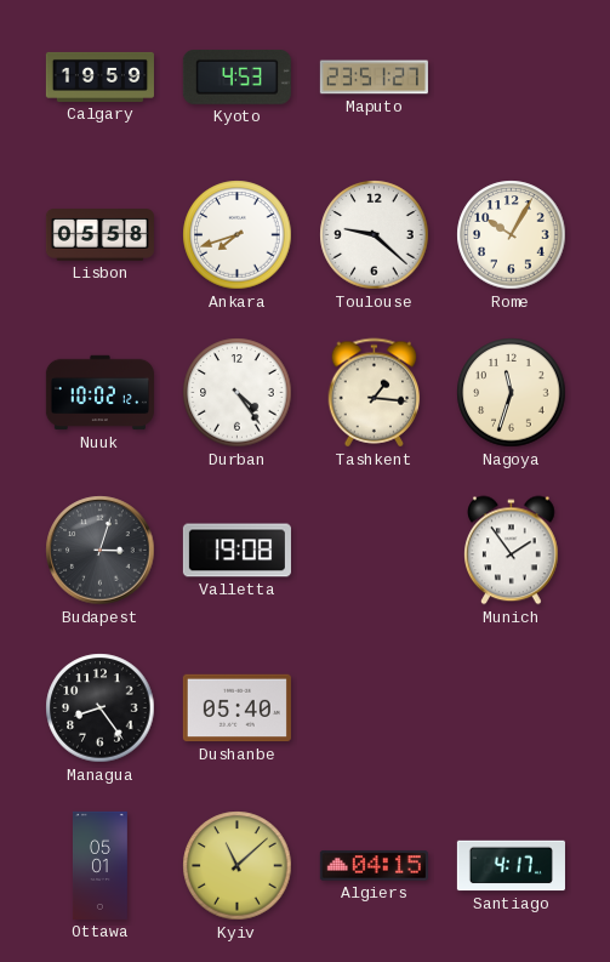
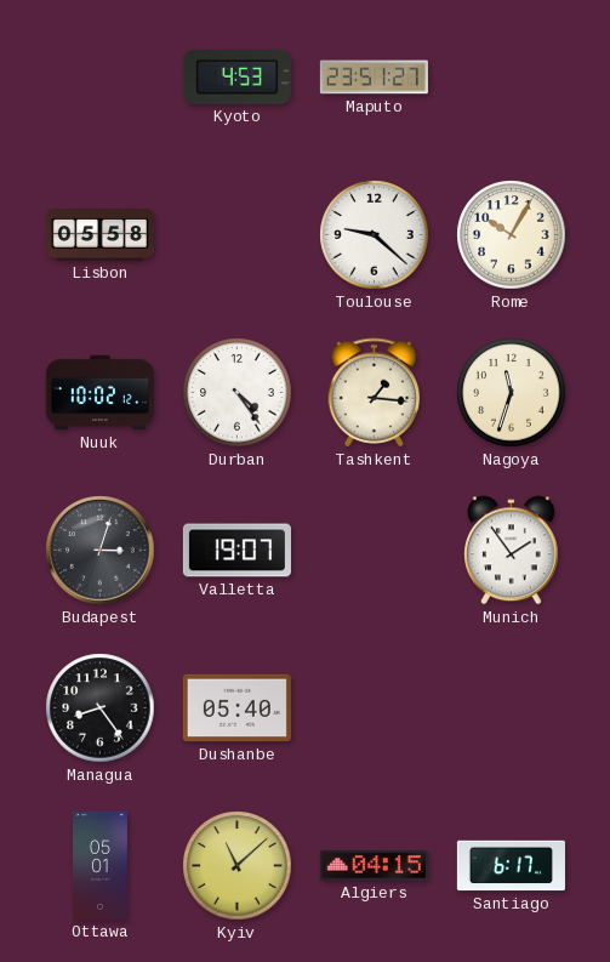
Calgary: 19:59 -> none
Ankara: 7:42 -> none
Valletta: 19:08 -> 19:07
Santiago: 4:17 -> 6:17
